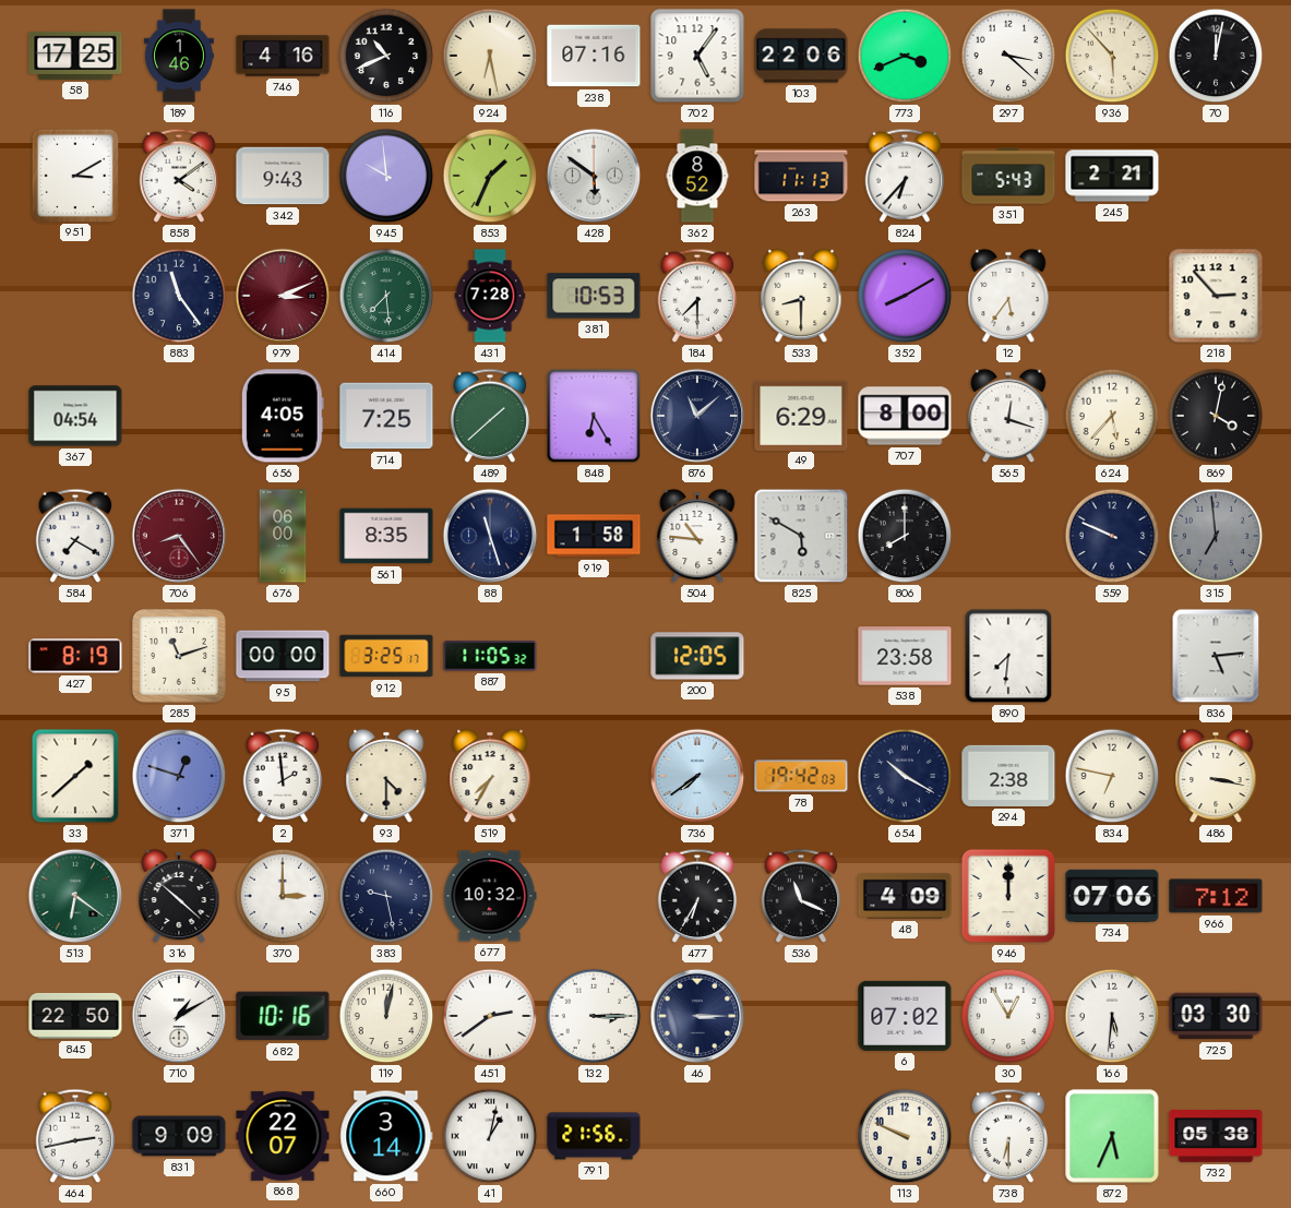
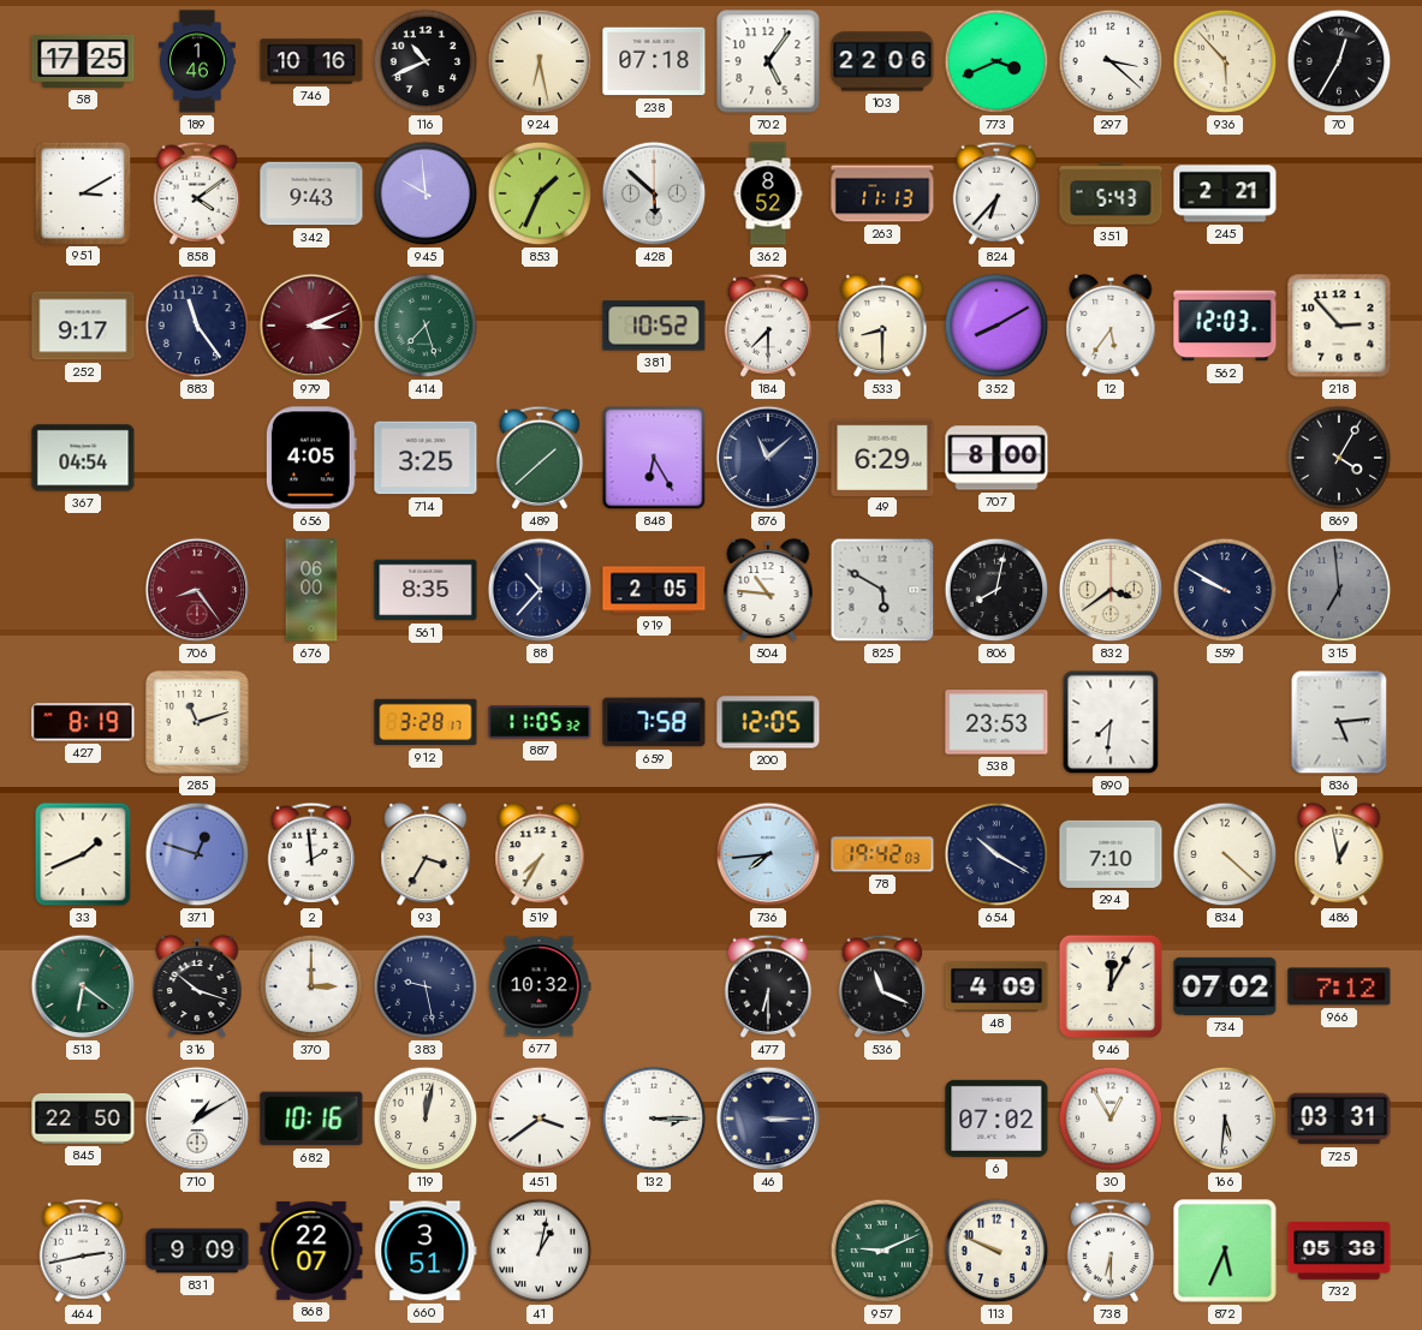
746: 4:16 -> 10:16
238: 07:16 -> 07:18
70: 12:02 -> 12:35
428: 5:51 -> 5:52
252: none -> 9:17
414: 7:29 -> 7:27
431: 7:28 -> none
381: 10:53 -> 10:52
562: none -> 12:03
714: 7:25 -> 3:25
565: 12:18 -> none
624: 5:37 -> none
869: 4:02 -> 4:05
584: 7:20 -> none
88: 11:27 -> 10:37
919: 1:58 -> 2:05
806: 8:00 -> 8:02
832: none -> 3:39
559: 9:49 -> 9:50
95: 00:00 -> none
912: 3:25 -> 3:28
659: none -> 7:58
538: 23:58 -> 23:53
33: 1:38 -> 1:41
93: 4:30 -> 3:35
736: 7:39 -> 7:44
294: 2:38 -> 7:10
834: 6:47 -> 4:22
486: 3:17 -> 12:58
316: 10:22 -> 10:18
477: 6:35 -> 6:30
946: 12:00 -> 12:05
734: 07:06 -> 07:02
451: 2:39 -> 3:39
725: 03:30 -> 03:31
660: 3:14 -> 3:51
791: 21:56 -> none
957: none -> 9:11
